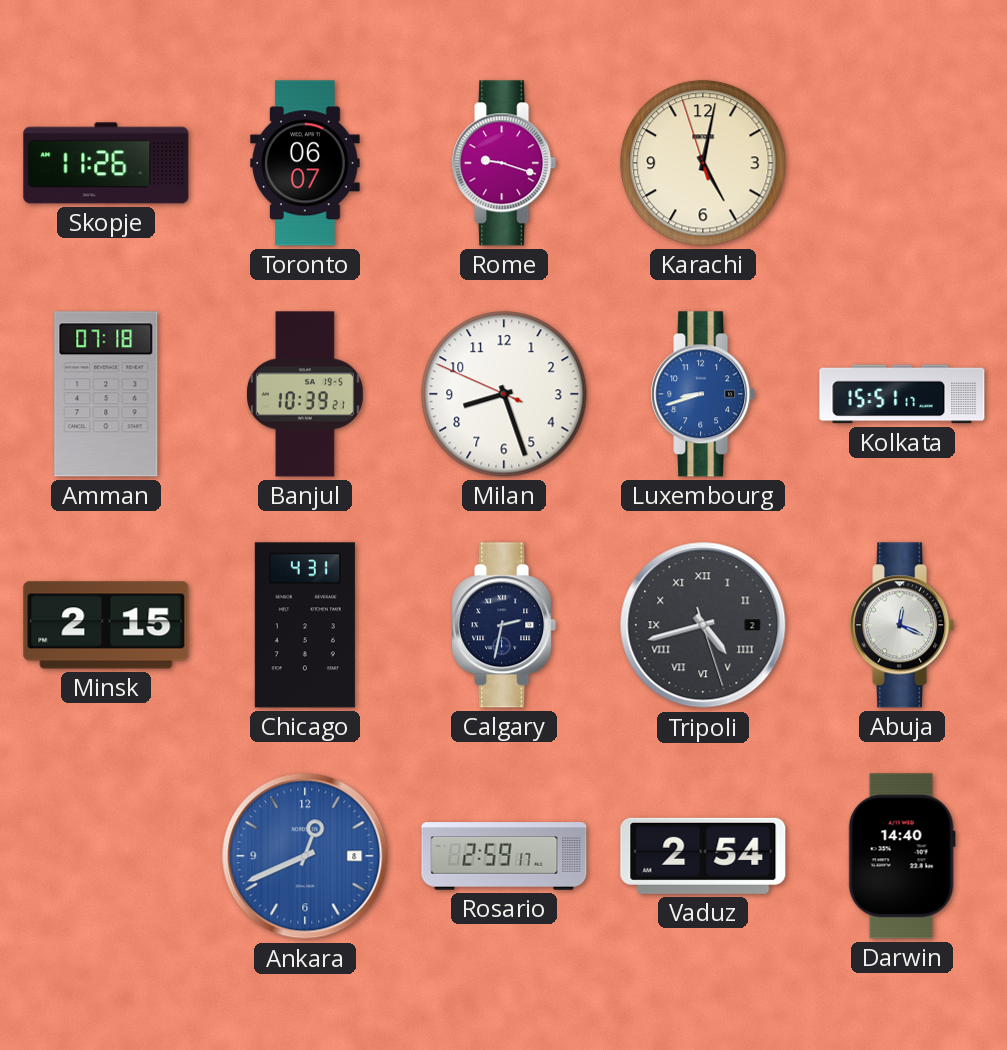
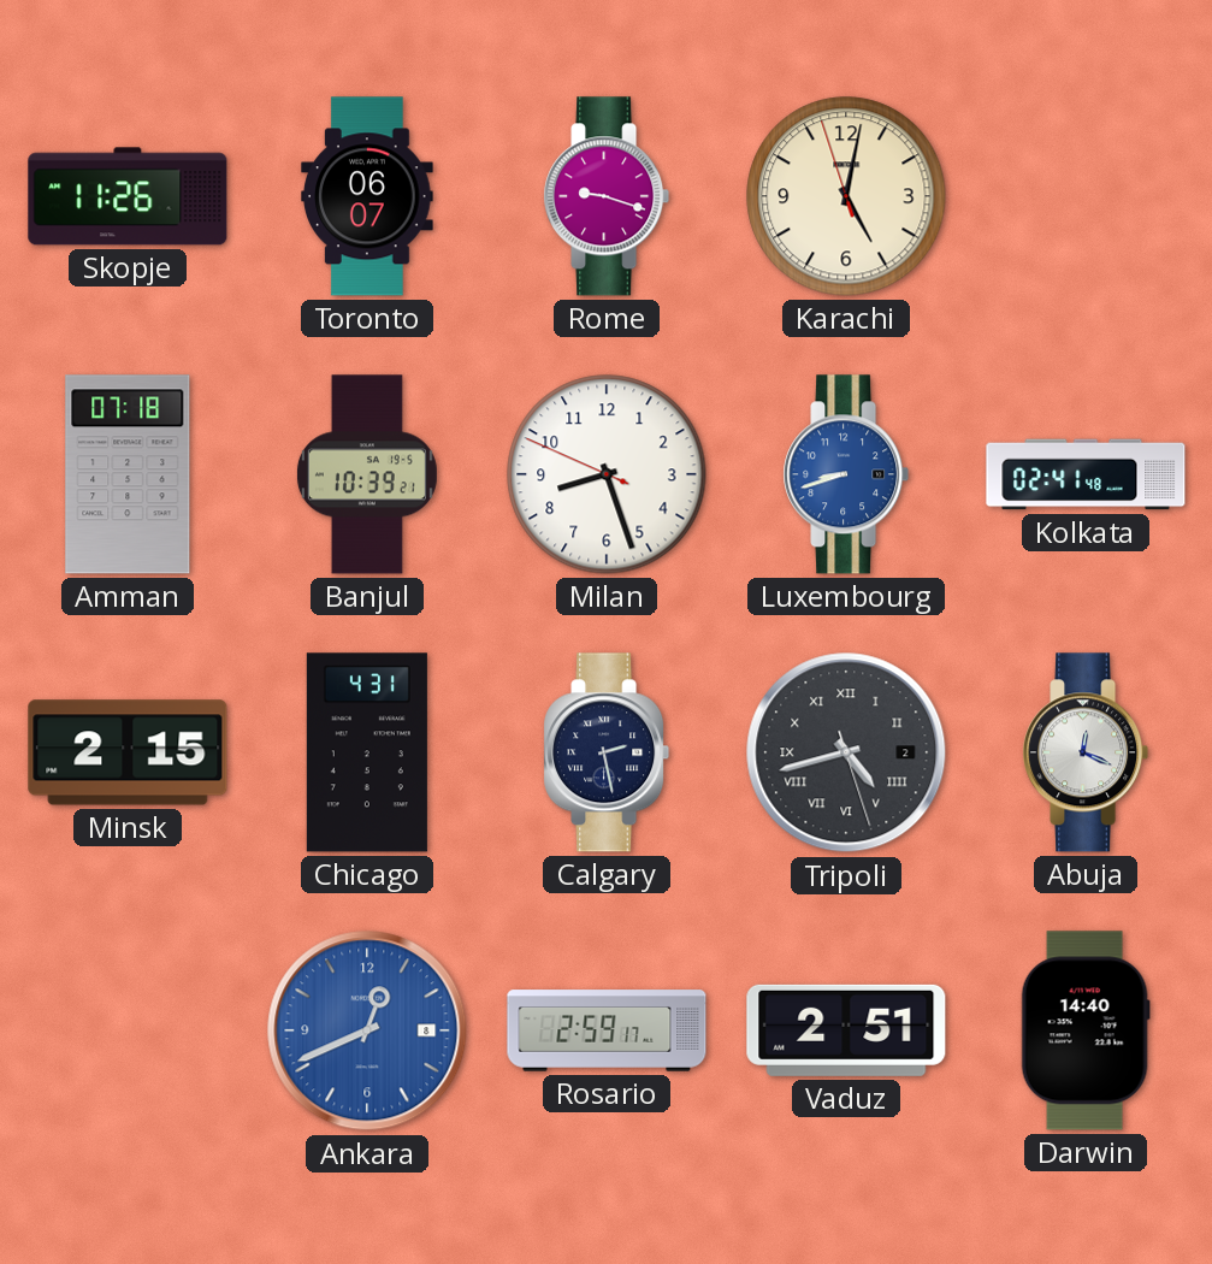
Kolkata: 15:51 -> 02:41
Calgary: 2:32 -> 2:28
Vaduz: 2:54 -> 2:51
